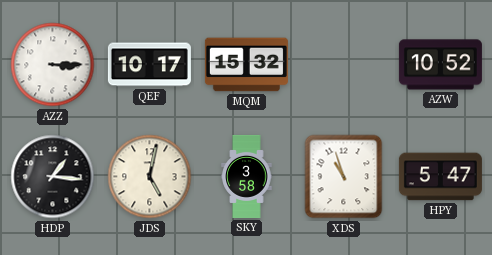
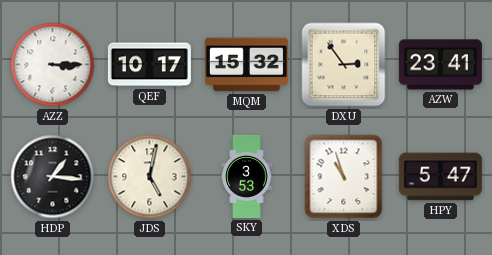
DXU: none -> 2:54
AZW: 10:52 -> 23:41
SKY: 3:58 -> 3:53
